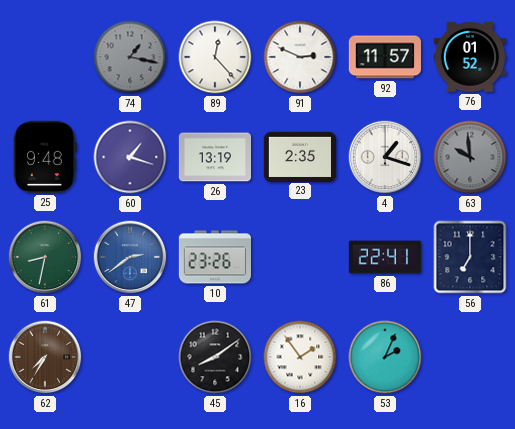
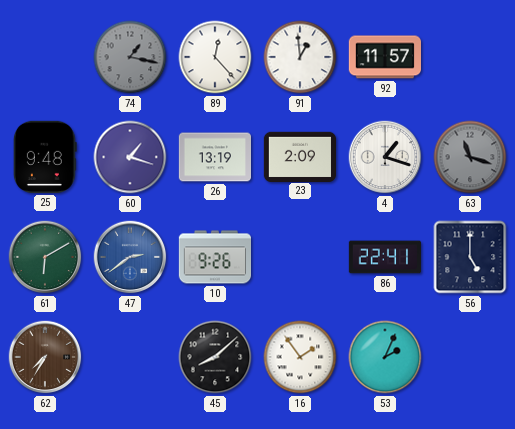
91: 2:49 -> 12:59
76: 01:52 -> none
23: 2:35 -> 2:09
63: 9:59 -> 11:18
61: 8:32 -> 6:10
10: 23:26 -> 9:26
56: 7:00 -> 5:00
45: 8:09 -> 8:08
